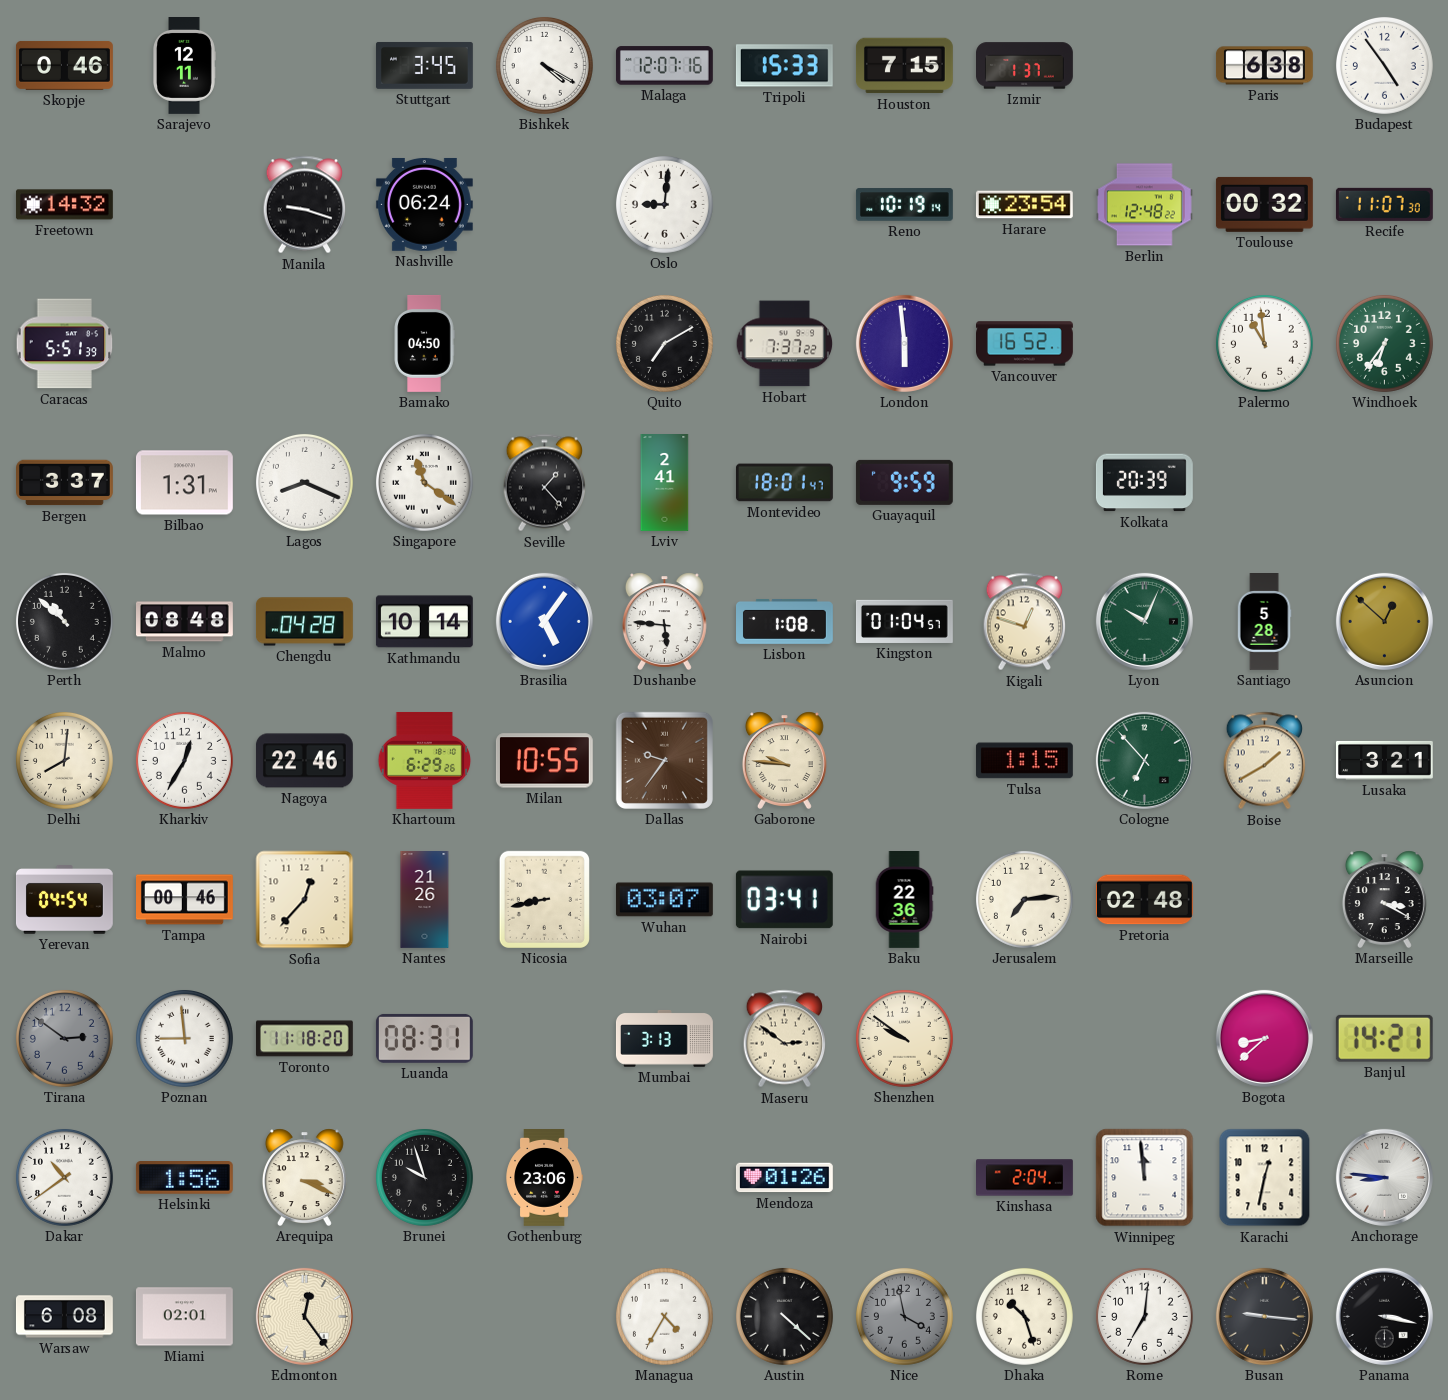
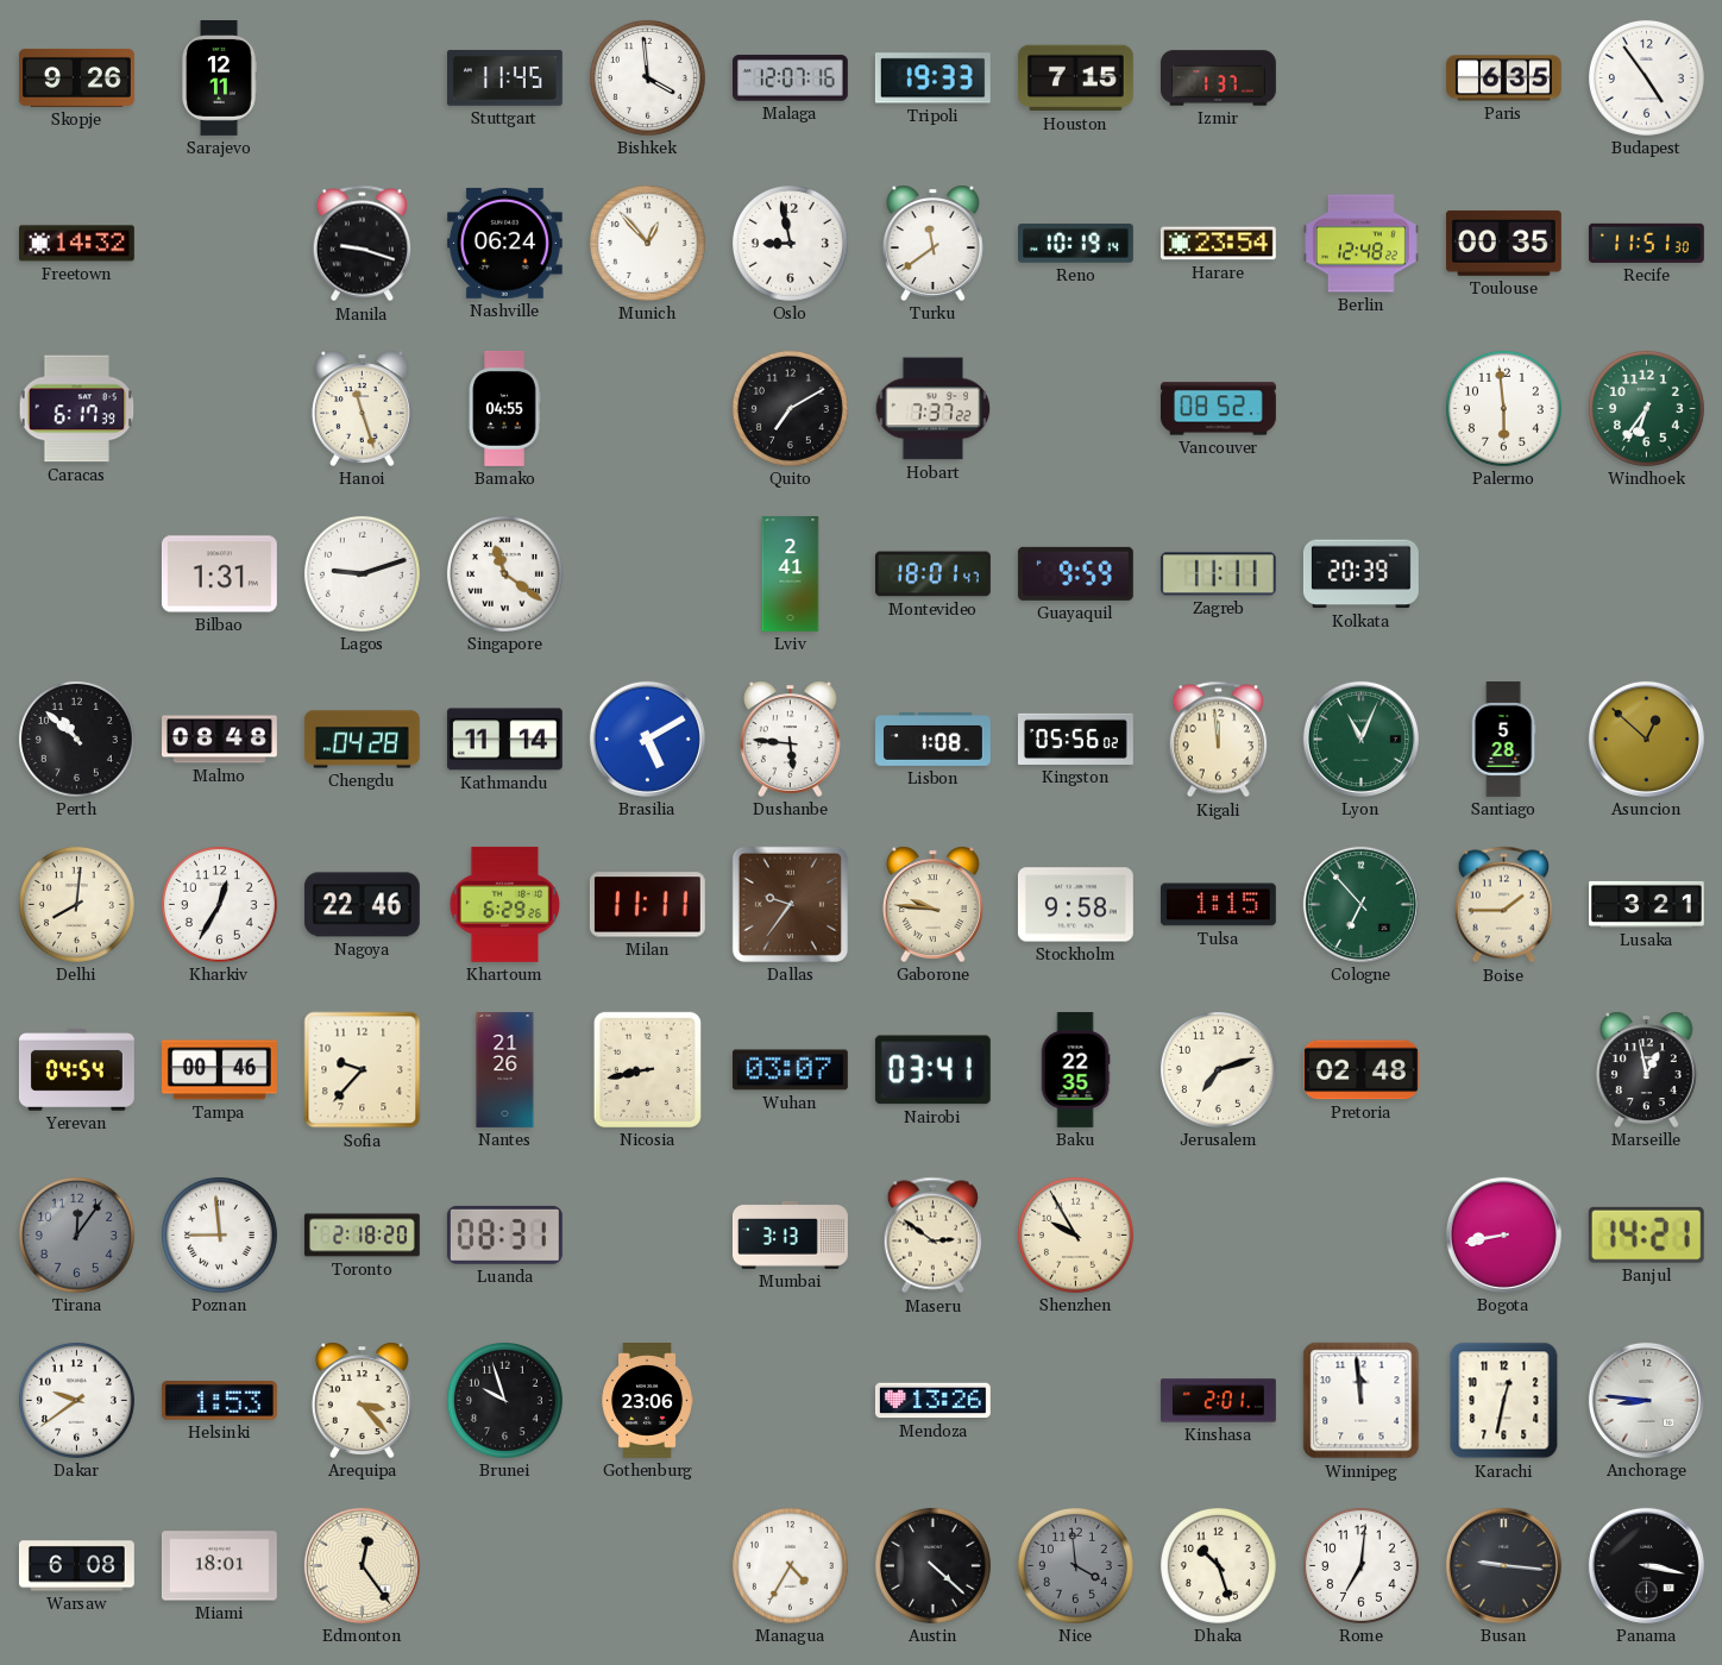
Skopje: 0:46 -> 9:26
Stuttgart: 3:45 -> 11:45
Bishkek: 4:20 -> 3:59
Tripoli: 15:33 -> 19:33
Paris: 6:38 -> 6:35
Munich: none -> 12:53
Oslo: 9:01 -> 8:58
Turku: none -> 11:39
Toulouse: 00:32 -> 00:35
Recife: 11:07 -> 11:51
Caracas: 5:51 -> 6:17
Hanoi: none -> 11:27
Bamako: 04:50 -> 04:55
London: 5:59 -> none
Vancouver: 16:52 -> 08:52
Palermo: 10:59 -> 5:59
Bergen: 3:37 -> none
Lagos: 8:19 -> 9:12
Seville: 1:23 -> none
Zagreb: none -> 11:11
Kathmandu: 10:14 -> 11:14
Brasilia: 5:06 -> 5:10
Kingston: 01:04 -> 05:56
Kigali: 12:48 -> 11:59
Lyon: 10:04 -> 11:04
Milan: 10:55 -> 11:11
Stockholm: none -> 9:58
Boise: 1:40 -> 1:45
Sofia: 12:37 -> 9:37
Baku: 22:36 -> 22:35
Jerusalem: 7:14 -> 7:12
Marseille: 3:20 -> 12:58
Tirana: 2:51 -> 12:06
Toronto: 11:18 -> 2:18
Shenzhen: 9:51 -> 9:55
Bogota: 8:38 -> 8:43
Dakar: 10:39 -> 9:39
Helsinki: 1:56 -> 1:53
Arequipa: 3:19 -> 3:23
Mendoza: 01:26 -> 13:26
Kinshasa: 2:04 -> 2:01
Miami: 02:01 -> 18:01
Nice: 3:58 -> 3:59
